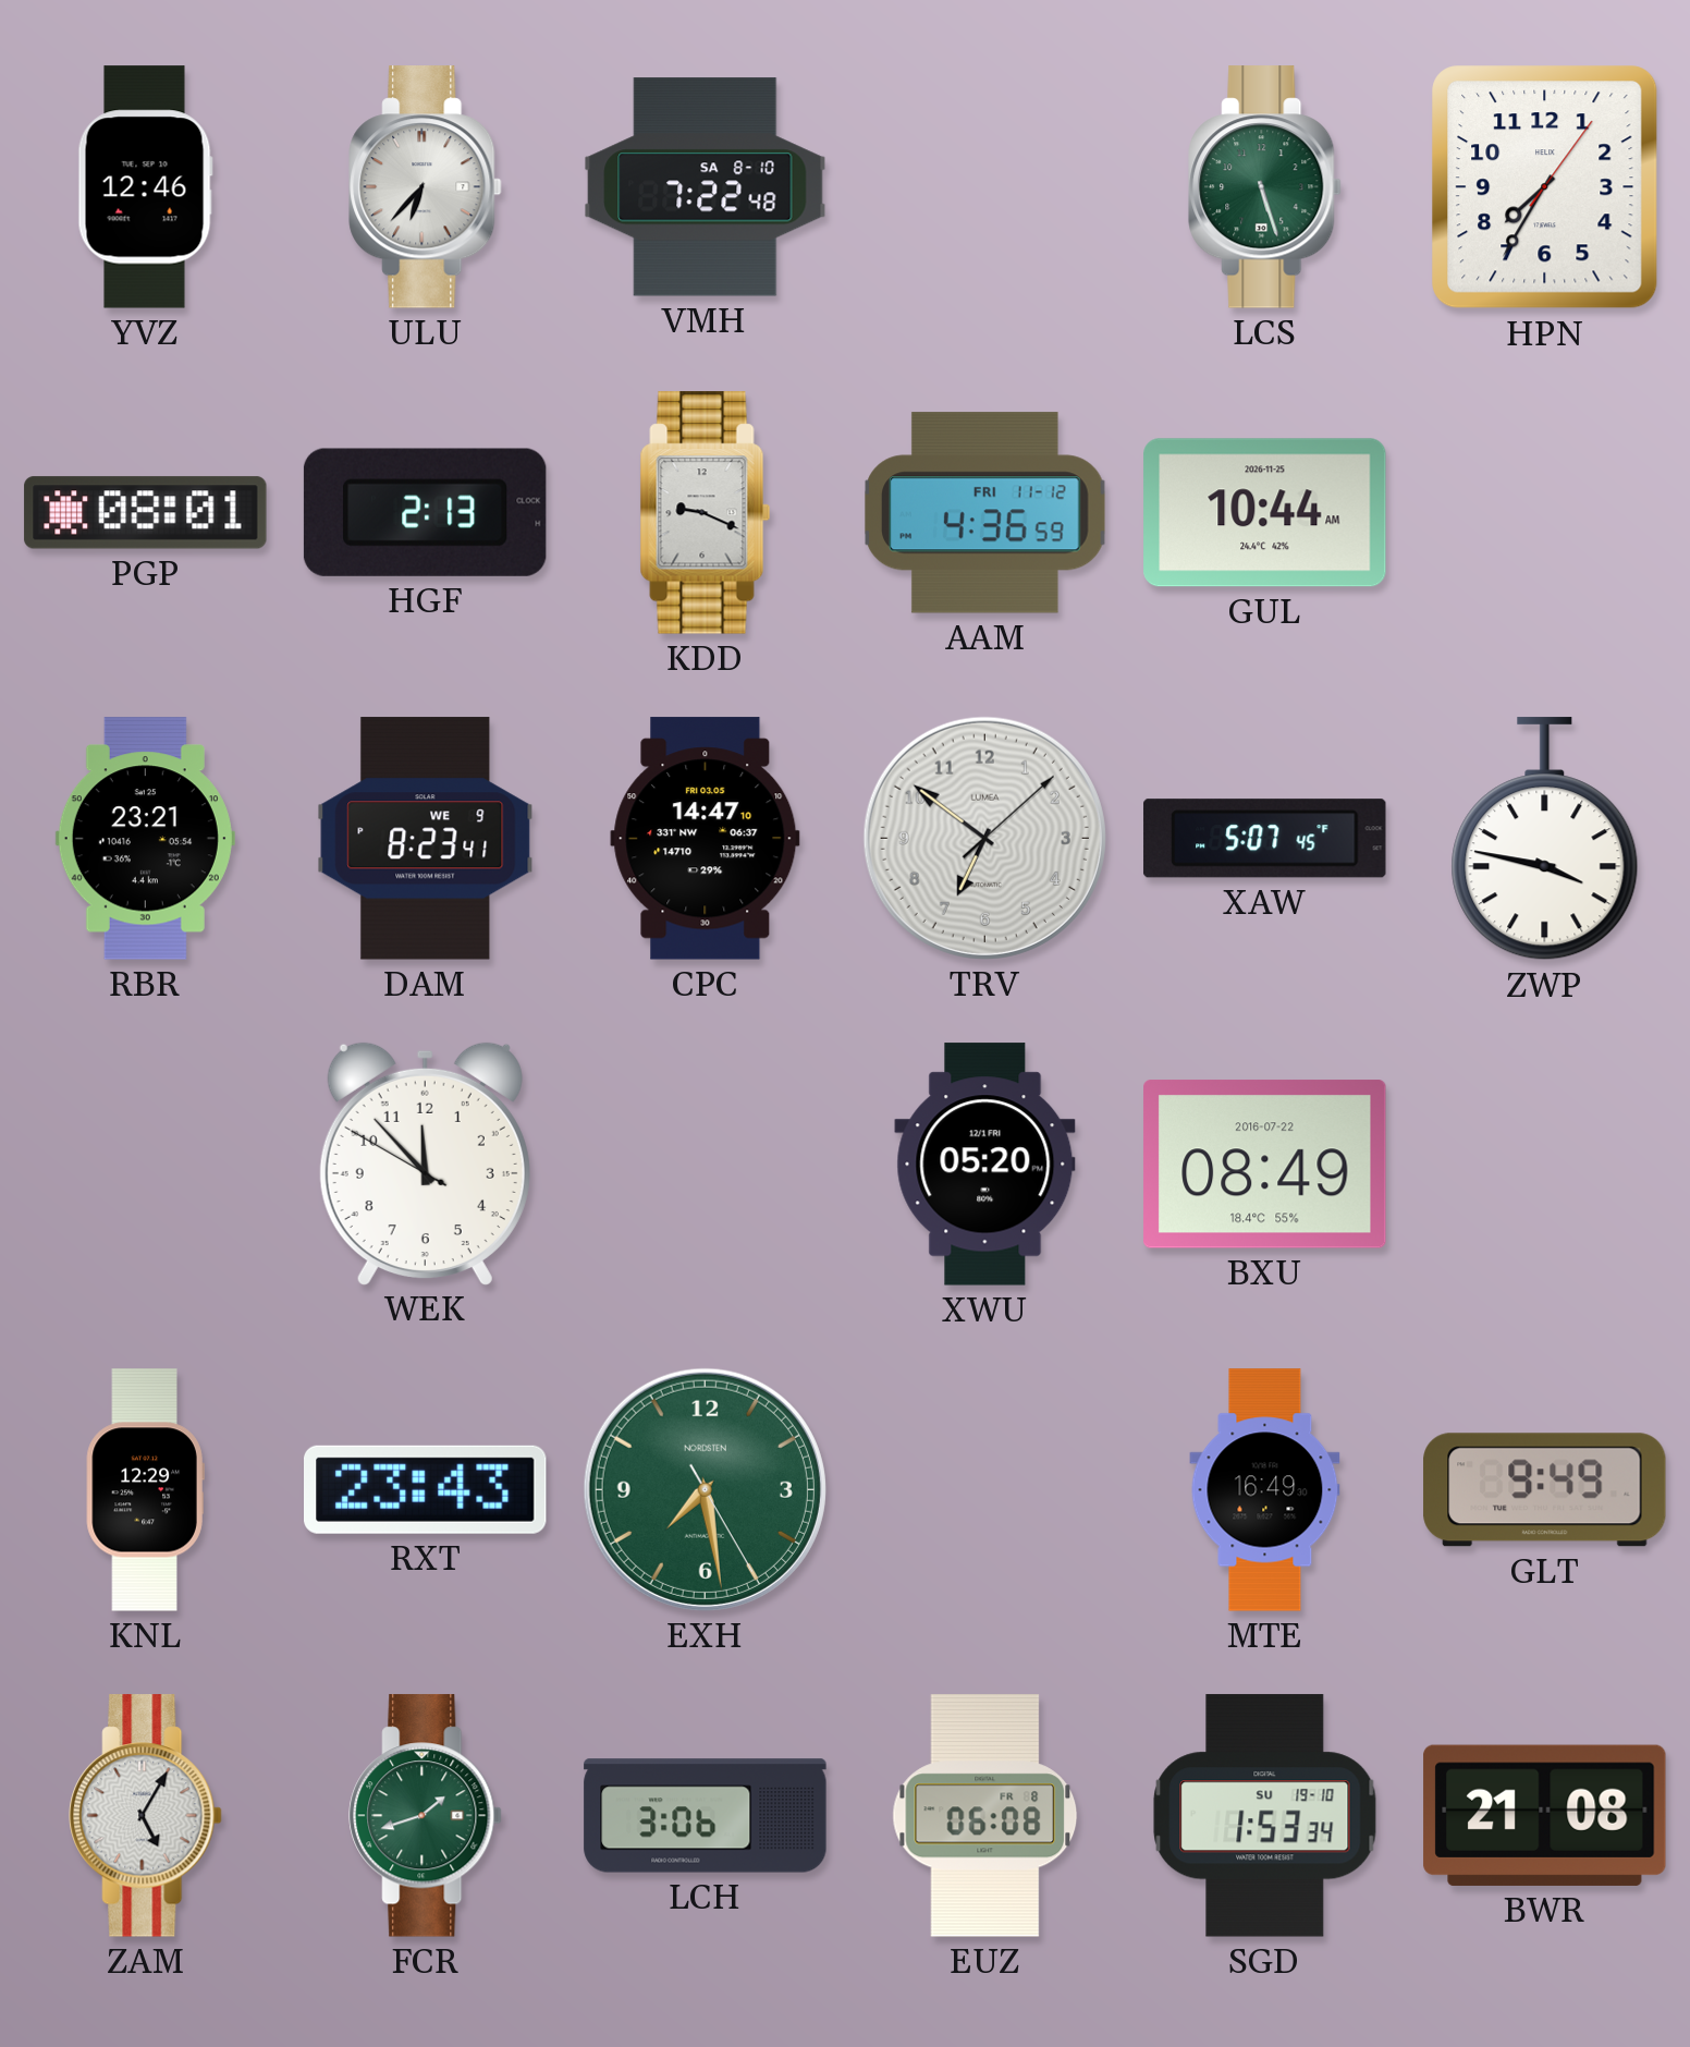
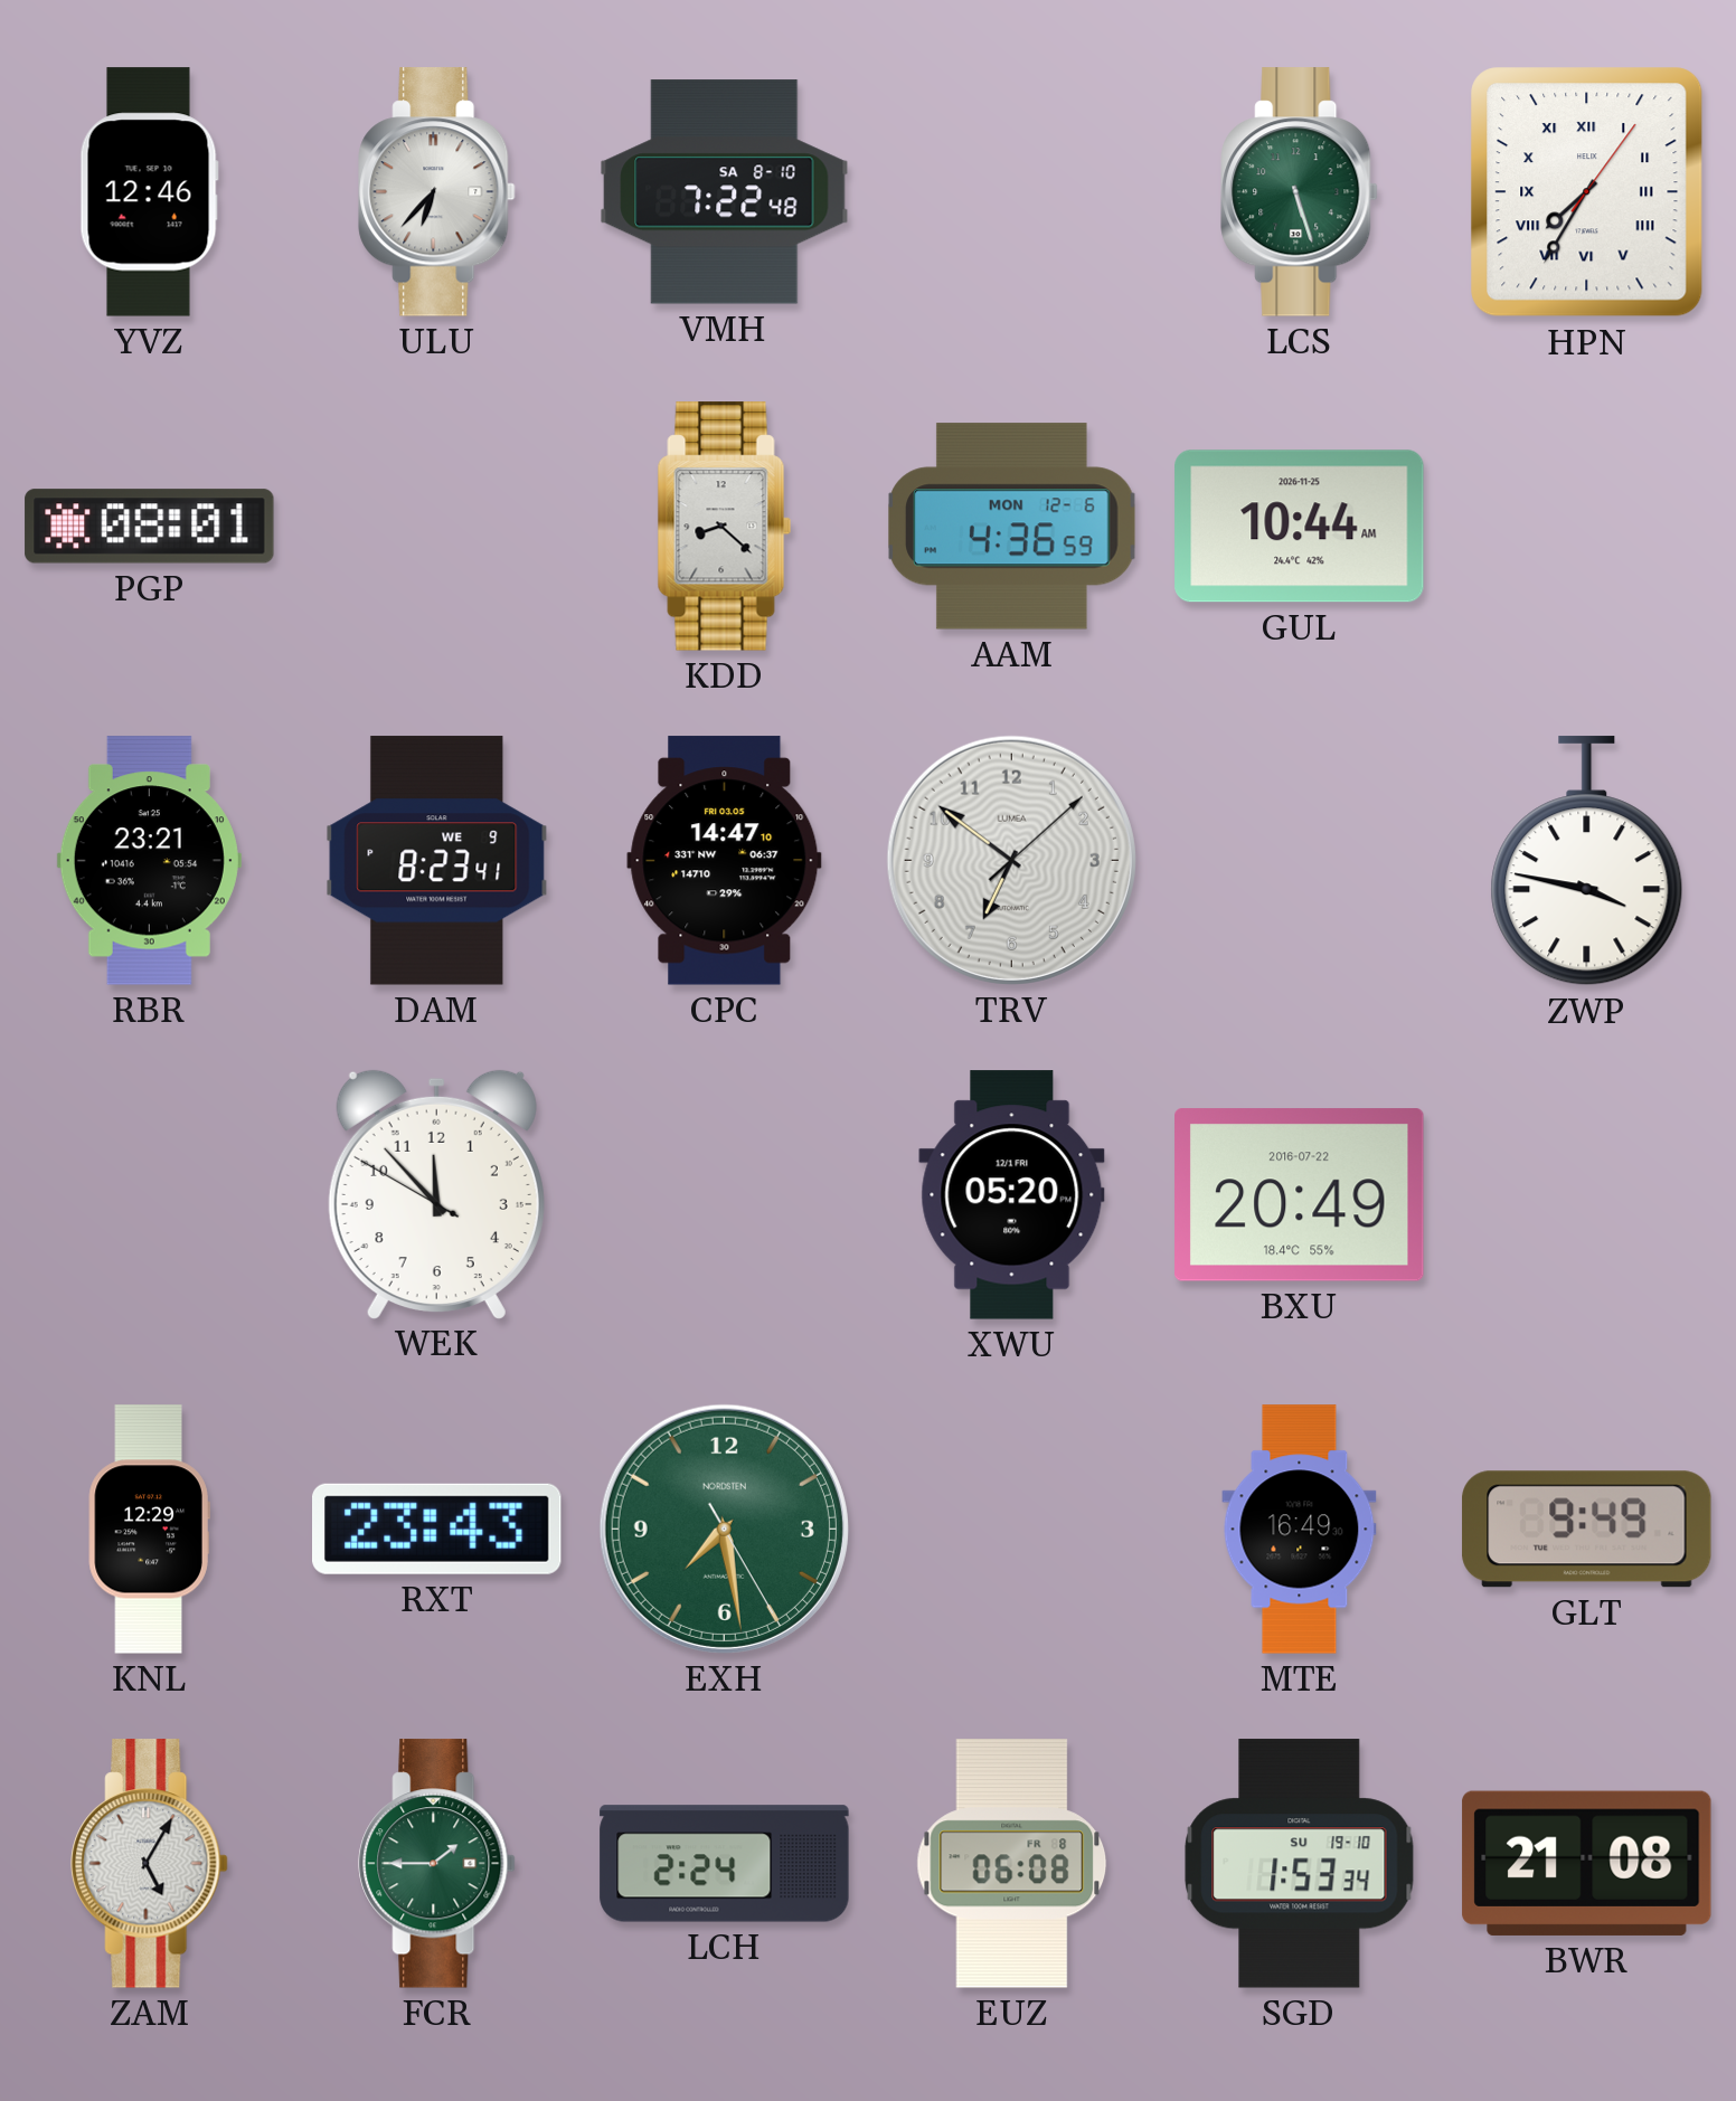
HPN numerals: Arabic -> Roman
HGF: 2:13 -> none
KDD: 9:19 -> 8:22
AAM date: FRI 11-12 -> MON 12-6
XAW: 5:07 -> none
BXU: 08:49 -> 20:49
FCR: 1:42 -> 1:45
LCH: 3:06 -> 2:24
